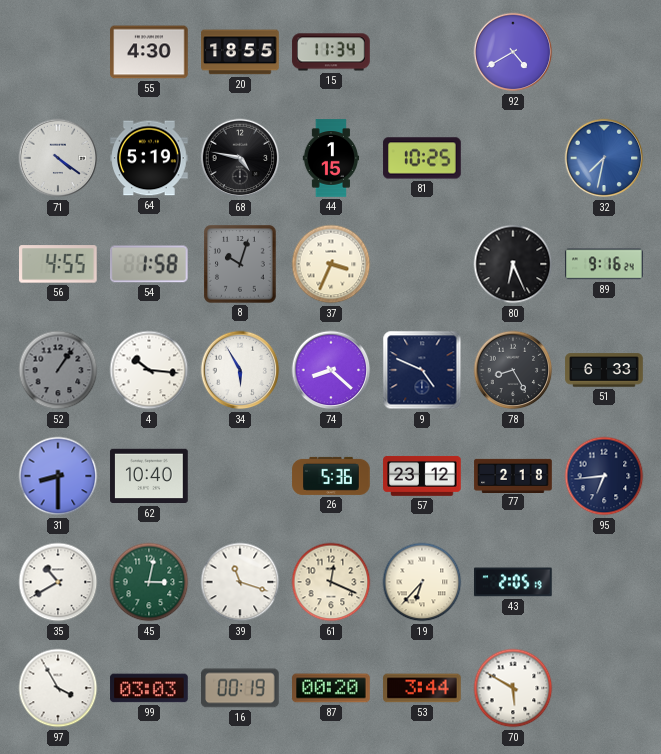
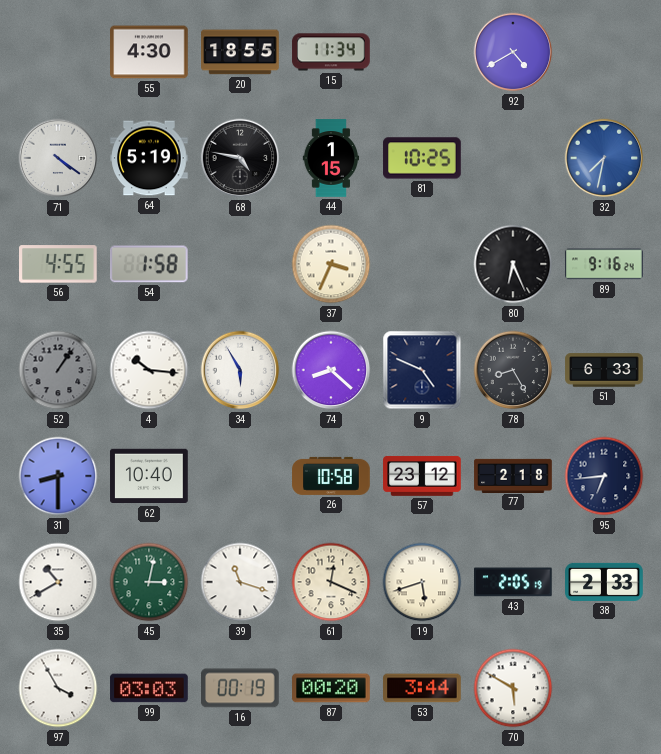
8: 10:03 -> none
26: 5:36 -> 10:58
19: 6:37 -> 5:42
38: none -> 2:33
